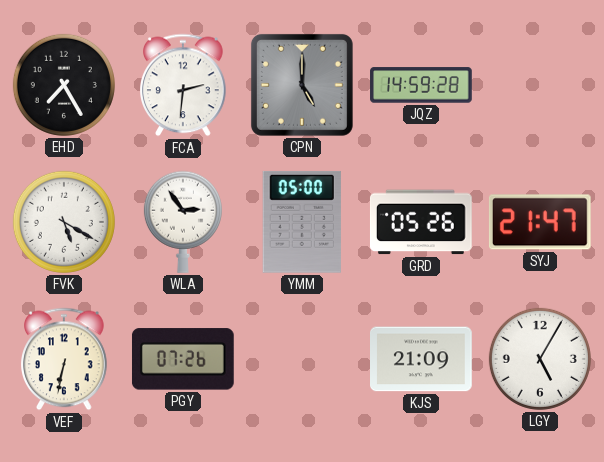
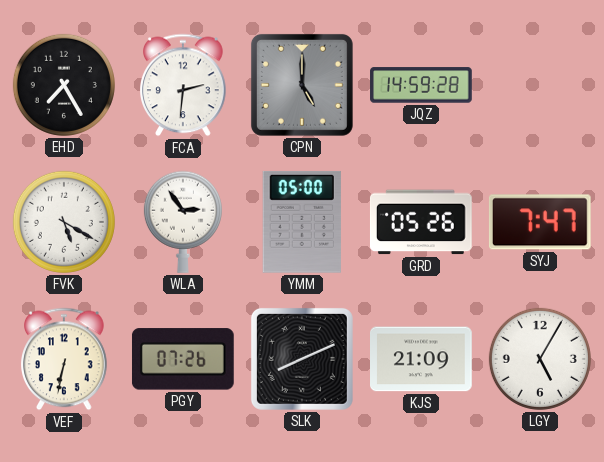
SYJ: 21:47 -> 7:47
SLK: none -> 8:11
